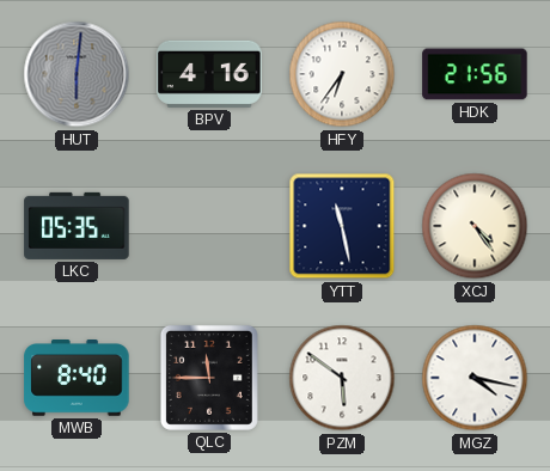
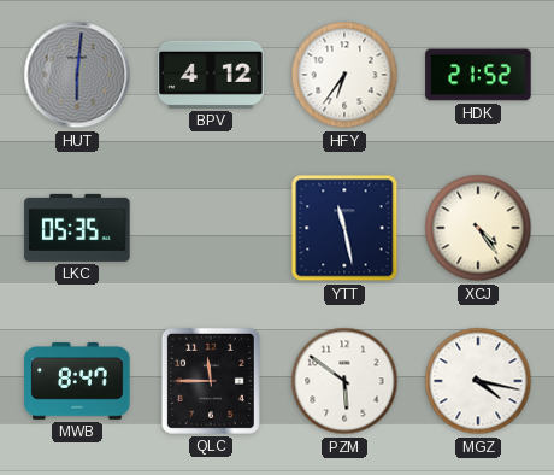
BPV: 4:16 -> 4:12
HDK: 21:56 -> 21:52
MWB: 8:40 -> 8:47
